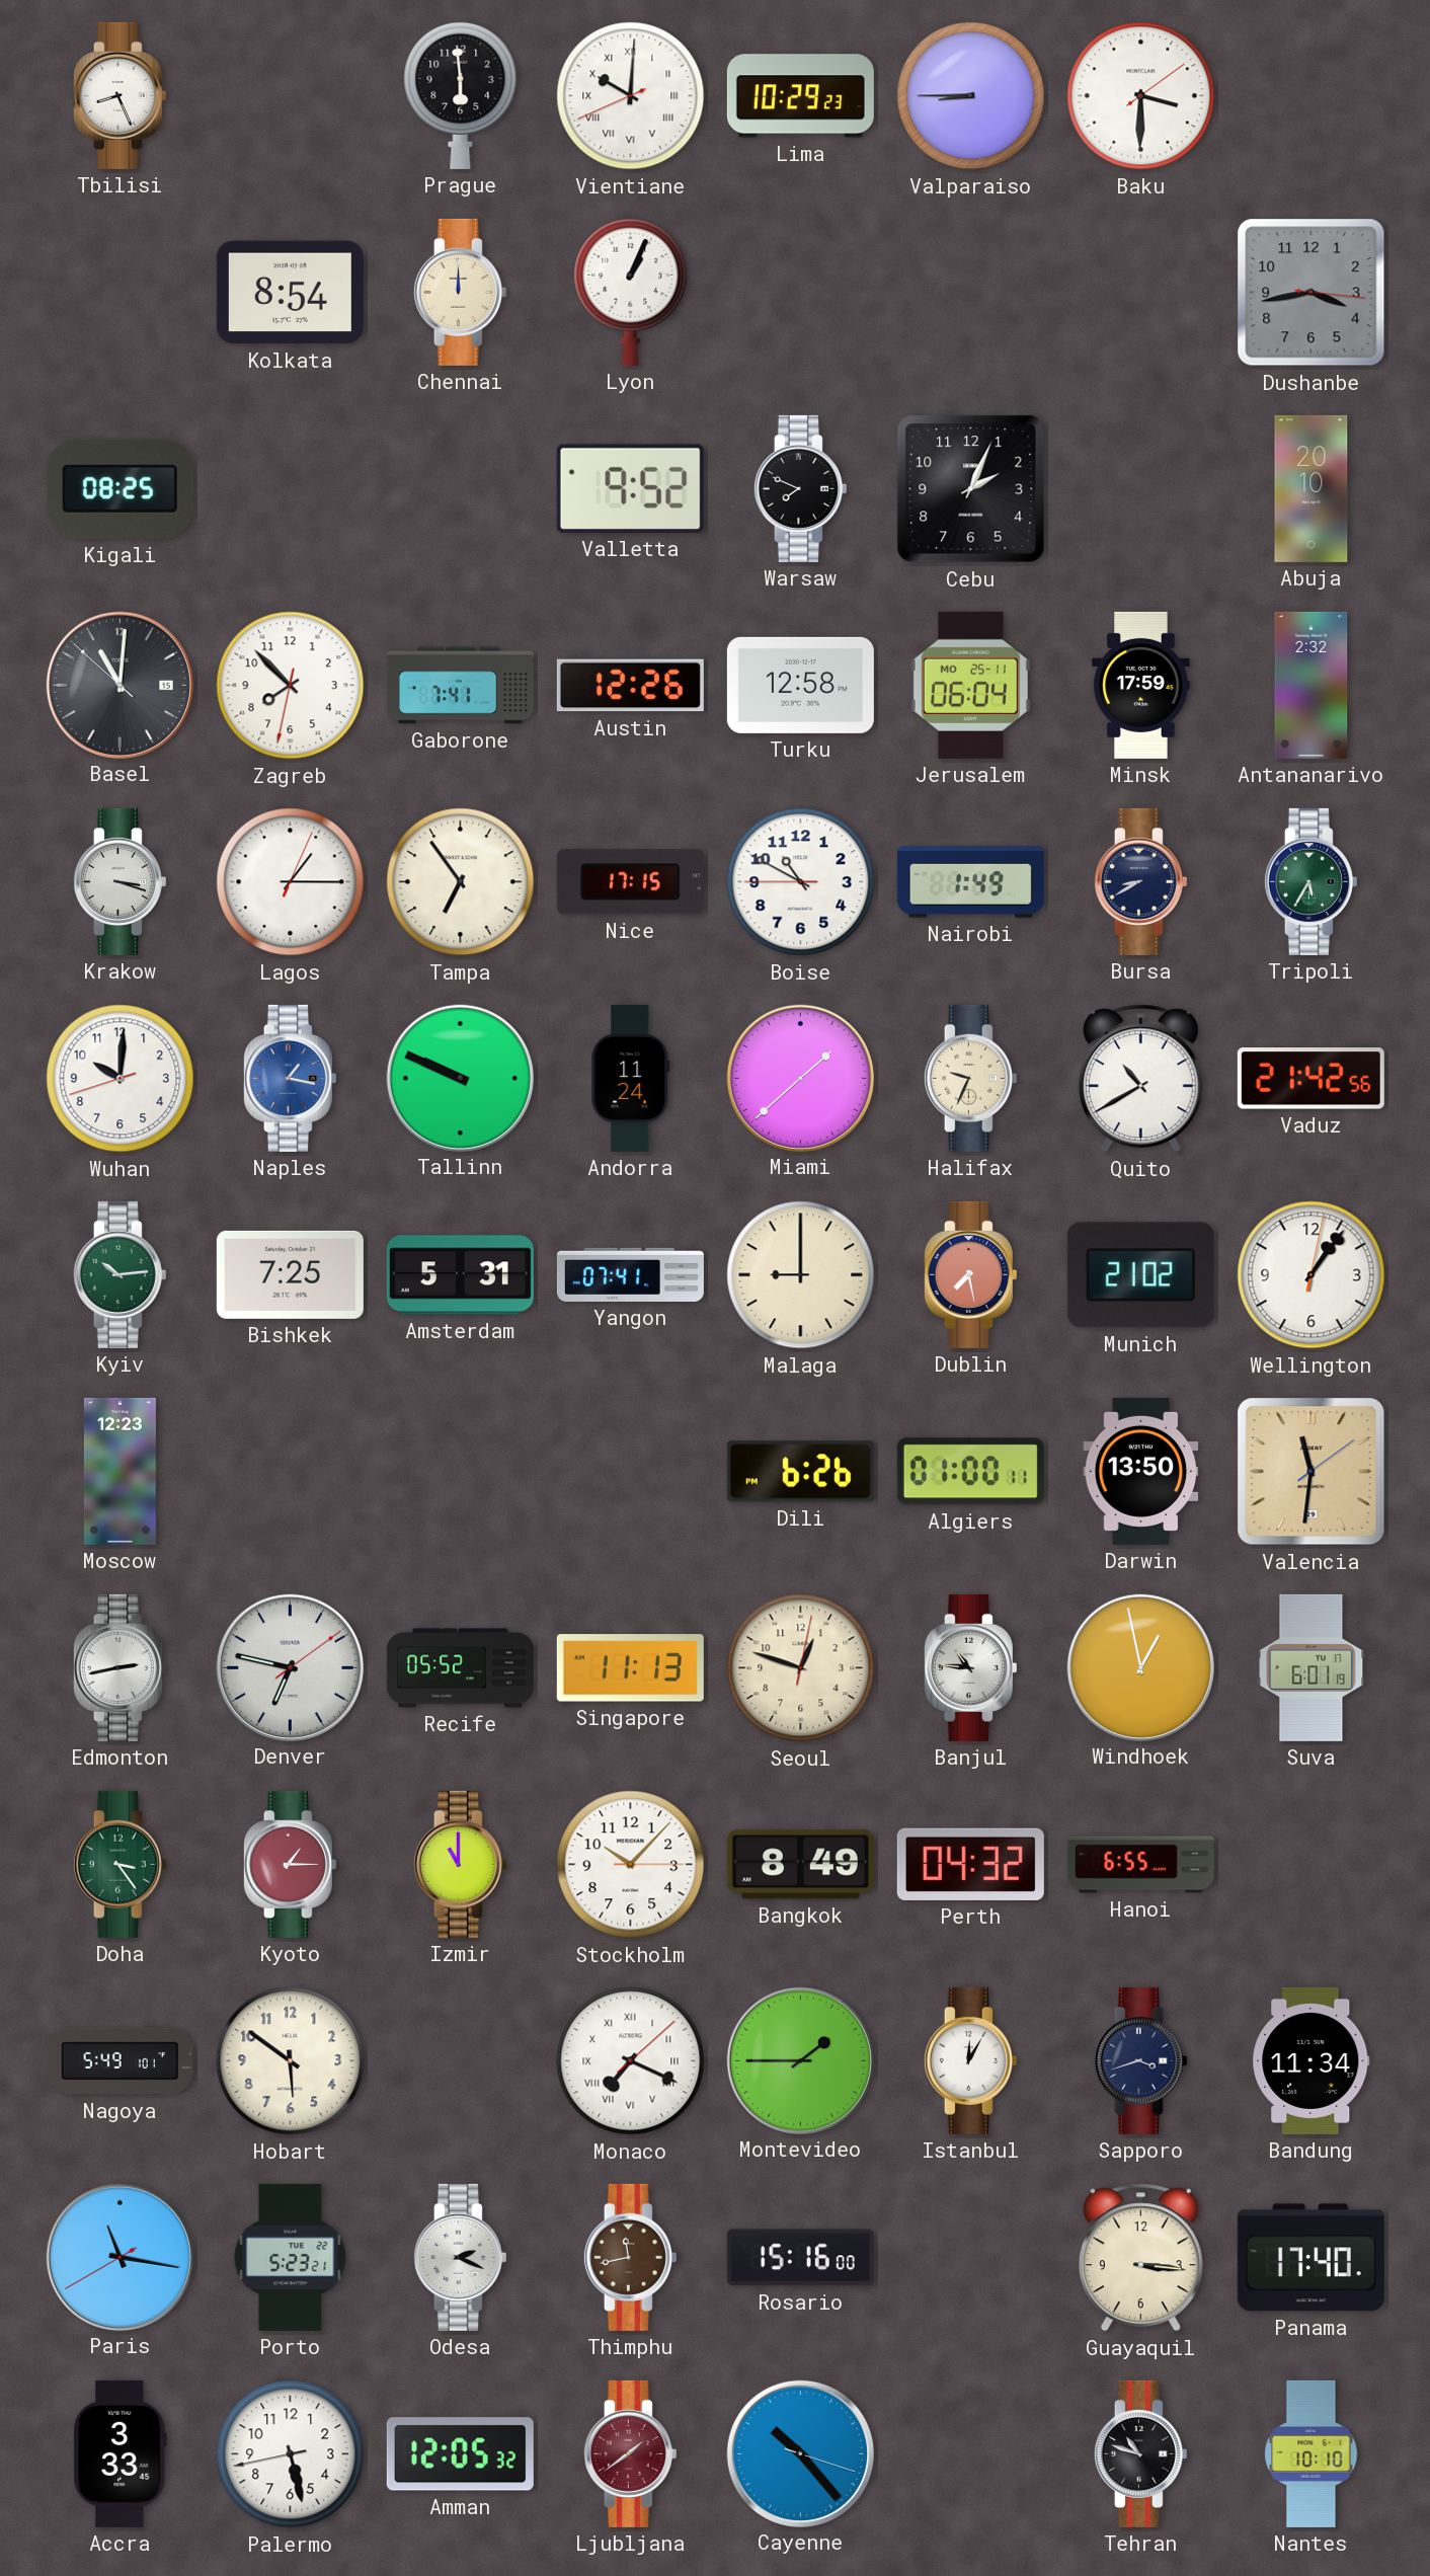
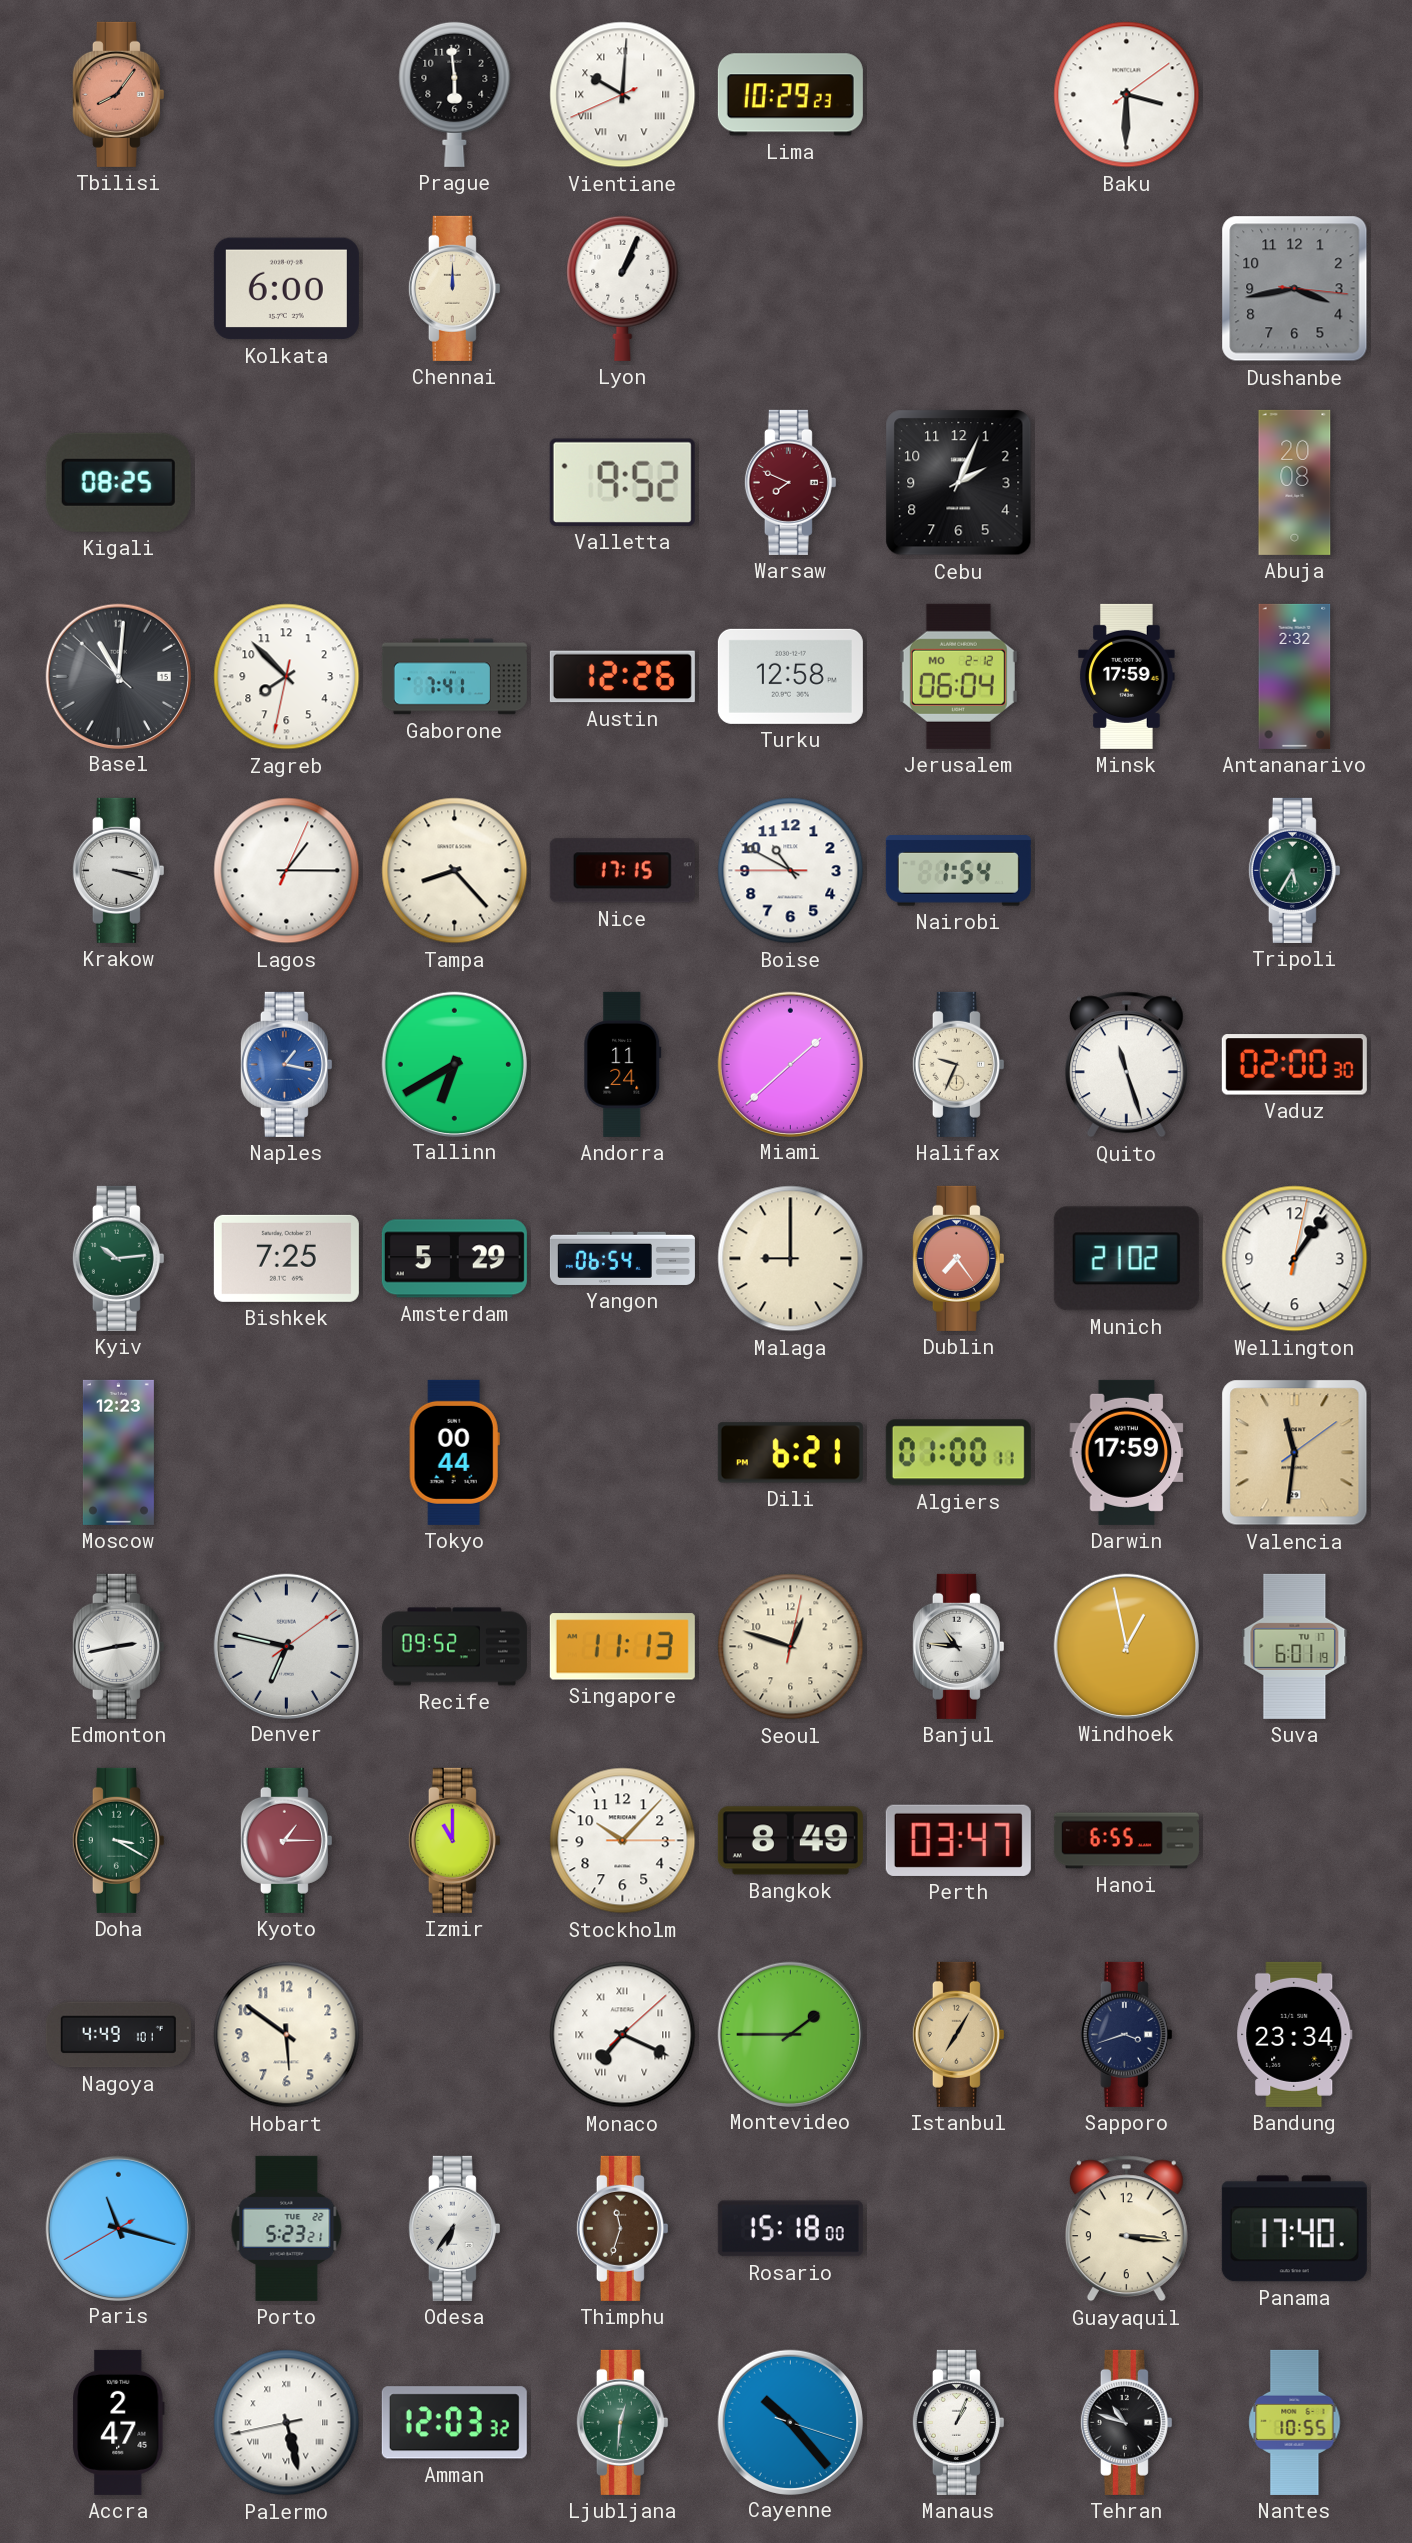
Tbilisi: 8:26 -> 8:06
Tbilisi dial: white -> salmon
Valparaiso: 8:45 -> none
Kolkata: 8:54 -> 6:00
Warsaw dial: black -> burgundy
Abuja: 20:10 -> 20:08
Jerusalem date: MO 25-11 -> MO 2-12
Tampa: 6:54 -> 8:23
Nairobi: 1:49 -> 1:54
Bursa: 8:40 -> none
Wuhan: 10:00 -> none
Tallinn: 9:49 -> 6:40
Quito: 10:40 -> 11:27
Vaduz: 21:42 -> 02:00
Amsterdam: 5:31 -> 5:29
Yangon: 07:41 -> 06:54
Dublin: 7:28 -> 7:24
Tokyo: none -> 00:44
Dili: 6:26 -> 6:21
Darwin: 13:50 -> 17:59
Recife: 05:52 -> 09:52
Doha: 3:24 -> 3:20
Perth: 04:32 -> 03:47
Nagoya: 5:49 -> 4:49
Istanbul: 12:05 -> 7:05
Istanbul dial: white -> champagne
Bandung: 11:34 -> 23:34
Paris: 11:16 -> 11:17
Odesa: 2:19 -> 6:36
Thimphu: 11:43 -> 11:33
Rosario: 15:16 -> 15:18
Accra: 3:33 -> 2:47
Palermo numerals: Arabic -> Roman
Amman: 12:05 -> 12:03
Ljubljana: 1:39 -> 12:31
Ljubljana dial: burgundy -> green
Manaus: none -> 1:04
Nantes: 10:10 -> 10:55
